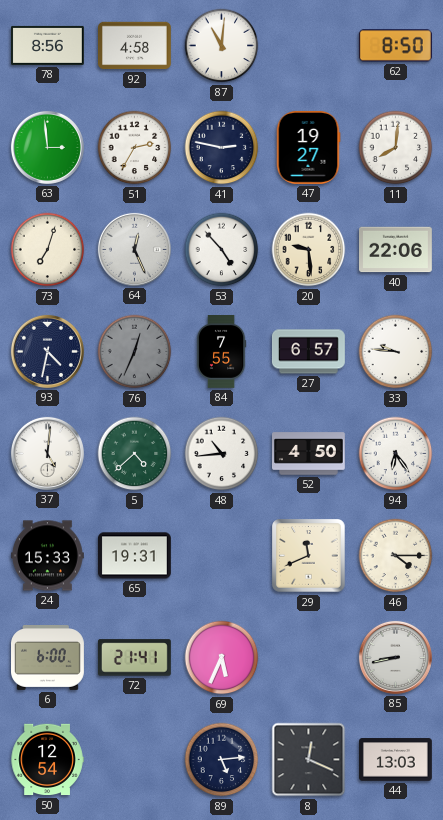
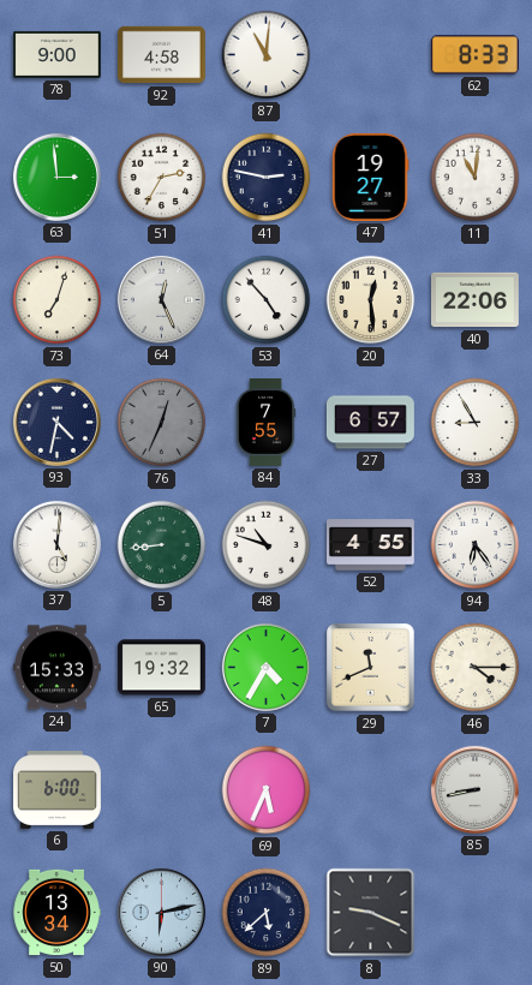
78: 8:56 -> 9:00
62: 8:50 -> 8:33
11: 8:01 -> 11:01
20: 9:29 -> 12:29
33: 9:46 -> 8:55
5: 4:38 -> 8:44
48: 10:44 -> 10:48
52: 4:50 -> 4:55
65: 19:31 -> 19:32
7: none -> 4:35
72: 21:41 -> none
50: 12:54 -> 13:34
90: none -> 6:13
89: 5:14 -> 5:38
8: 12:19 -> 9:19
44: 13:03 -> none
